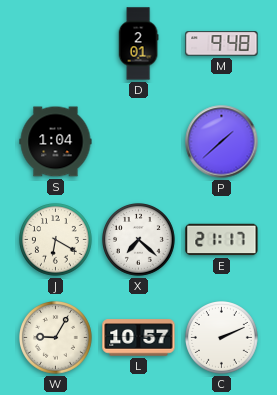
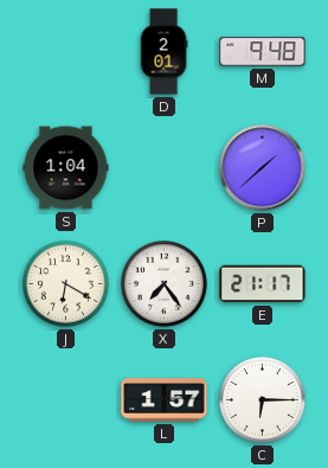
X: 7:22 -> 7:24
W: 9:05 -> none
L: 10:57 -> 1:57
C: 2:11 -> 6:15
